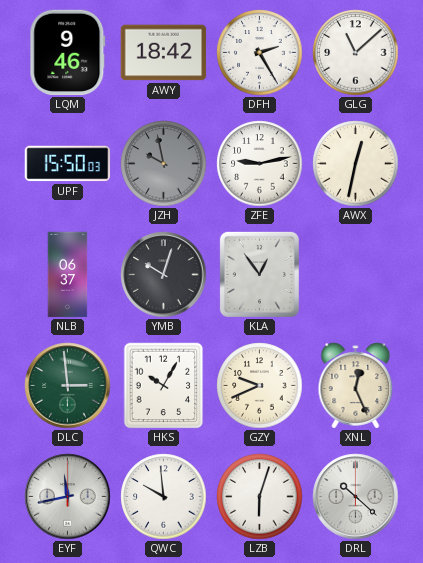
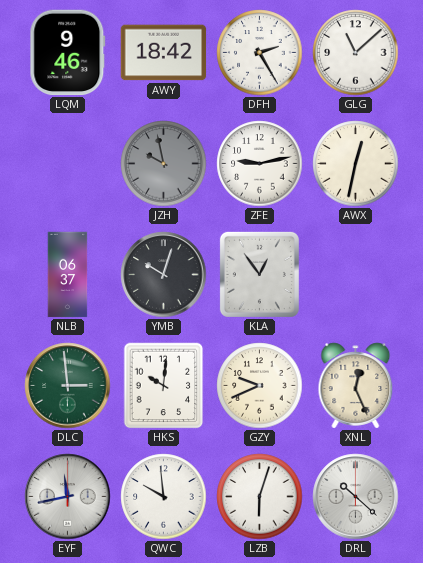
UPF: 15:50 -> none
HKS: 10:05 -> 10:01
